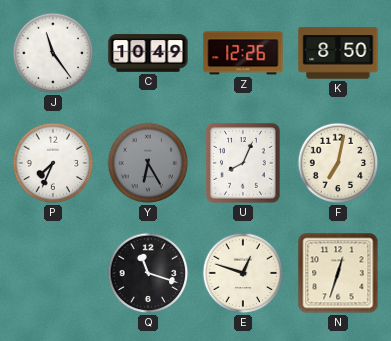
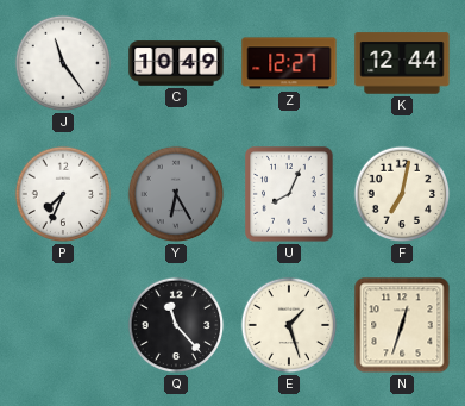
Z: 12:26 -> 12:27
K: 8:50 -> 12:44
Q: 11:18 -> 11:23
E: 12:48 -> 1:27
